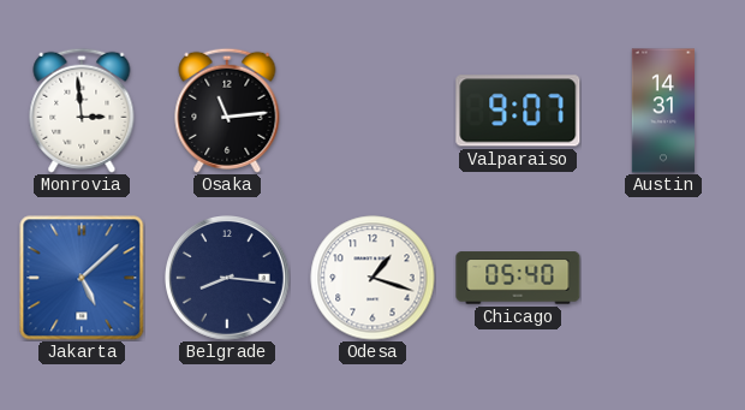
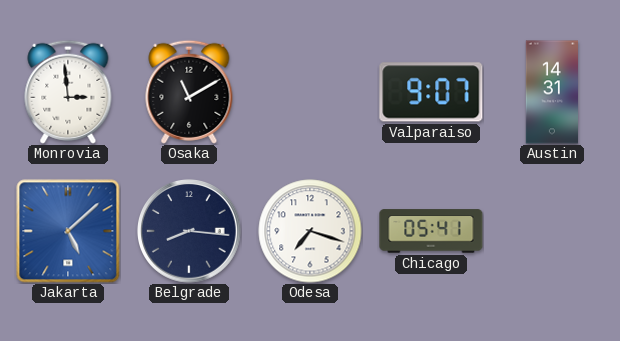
Osaka: 11:14 -> 11:10
Odesa: 1:18 -> 7:18
Chicago: 05:40 -> 05:41
